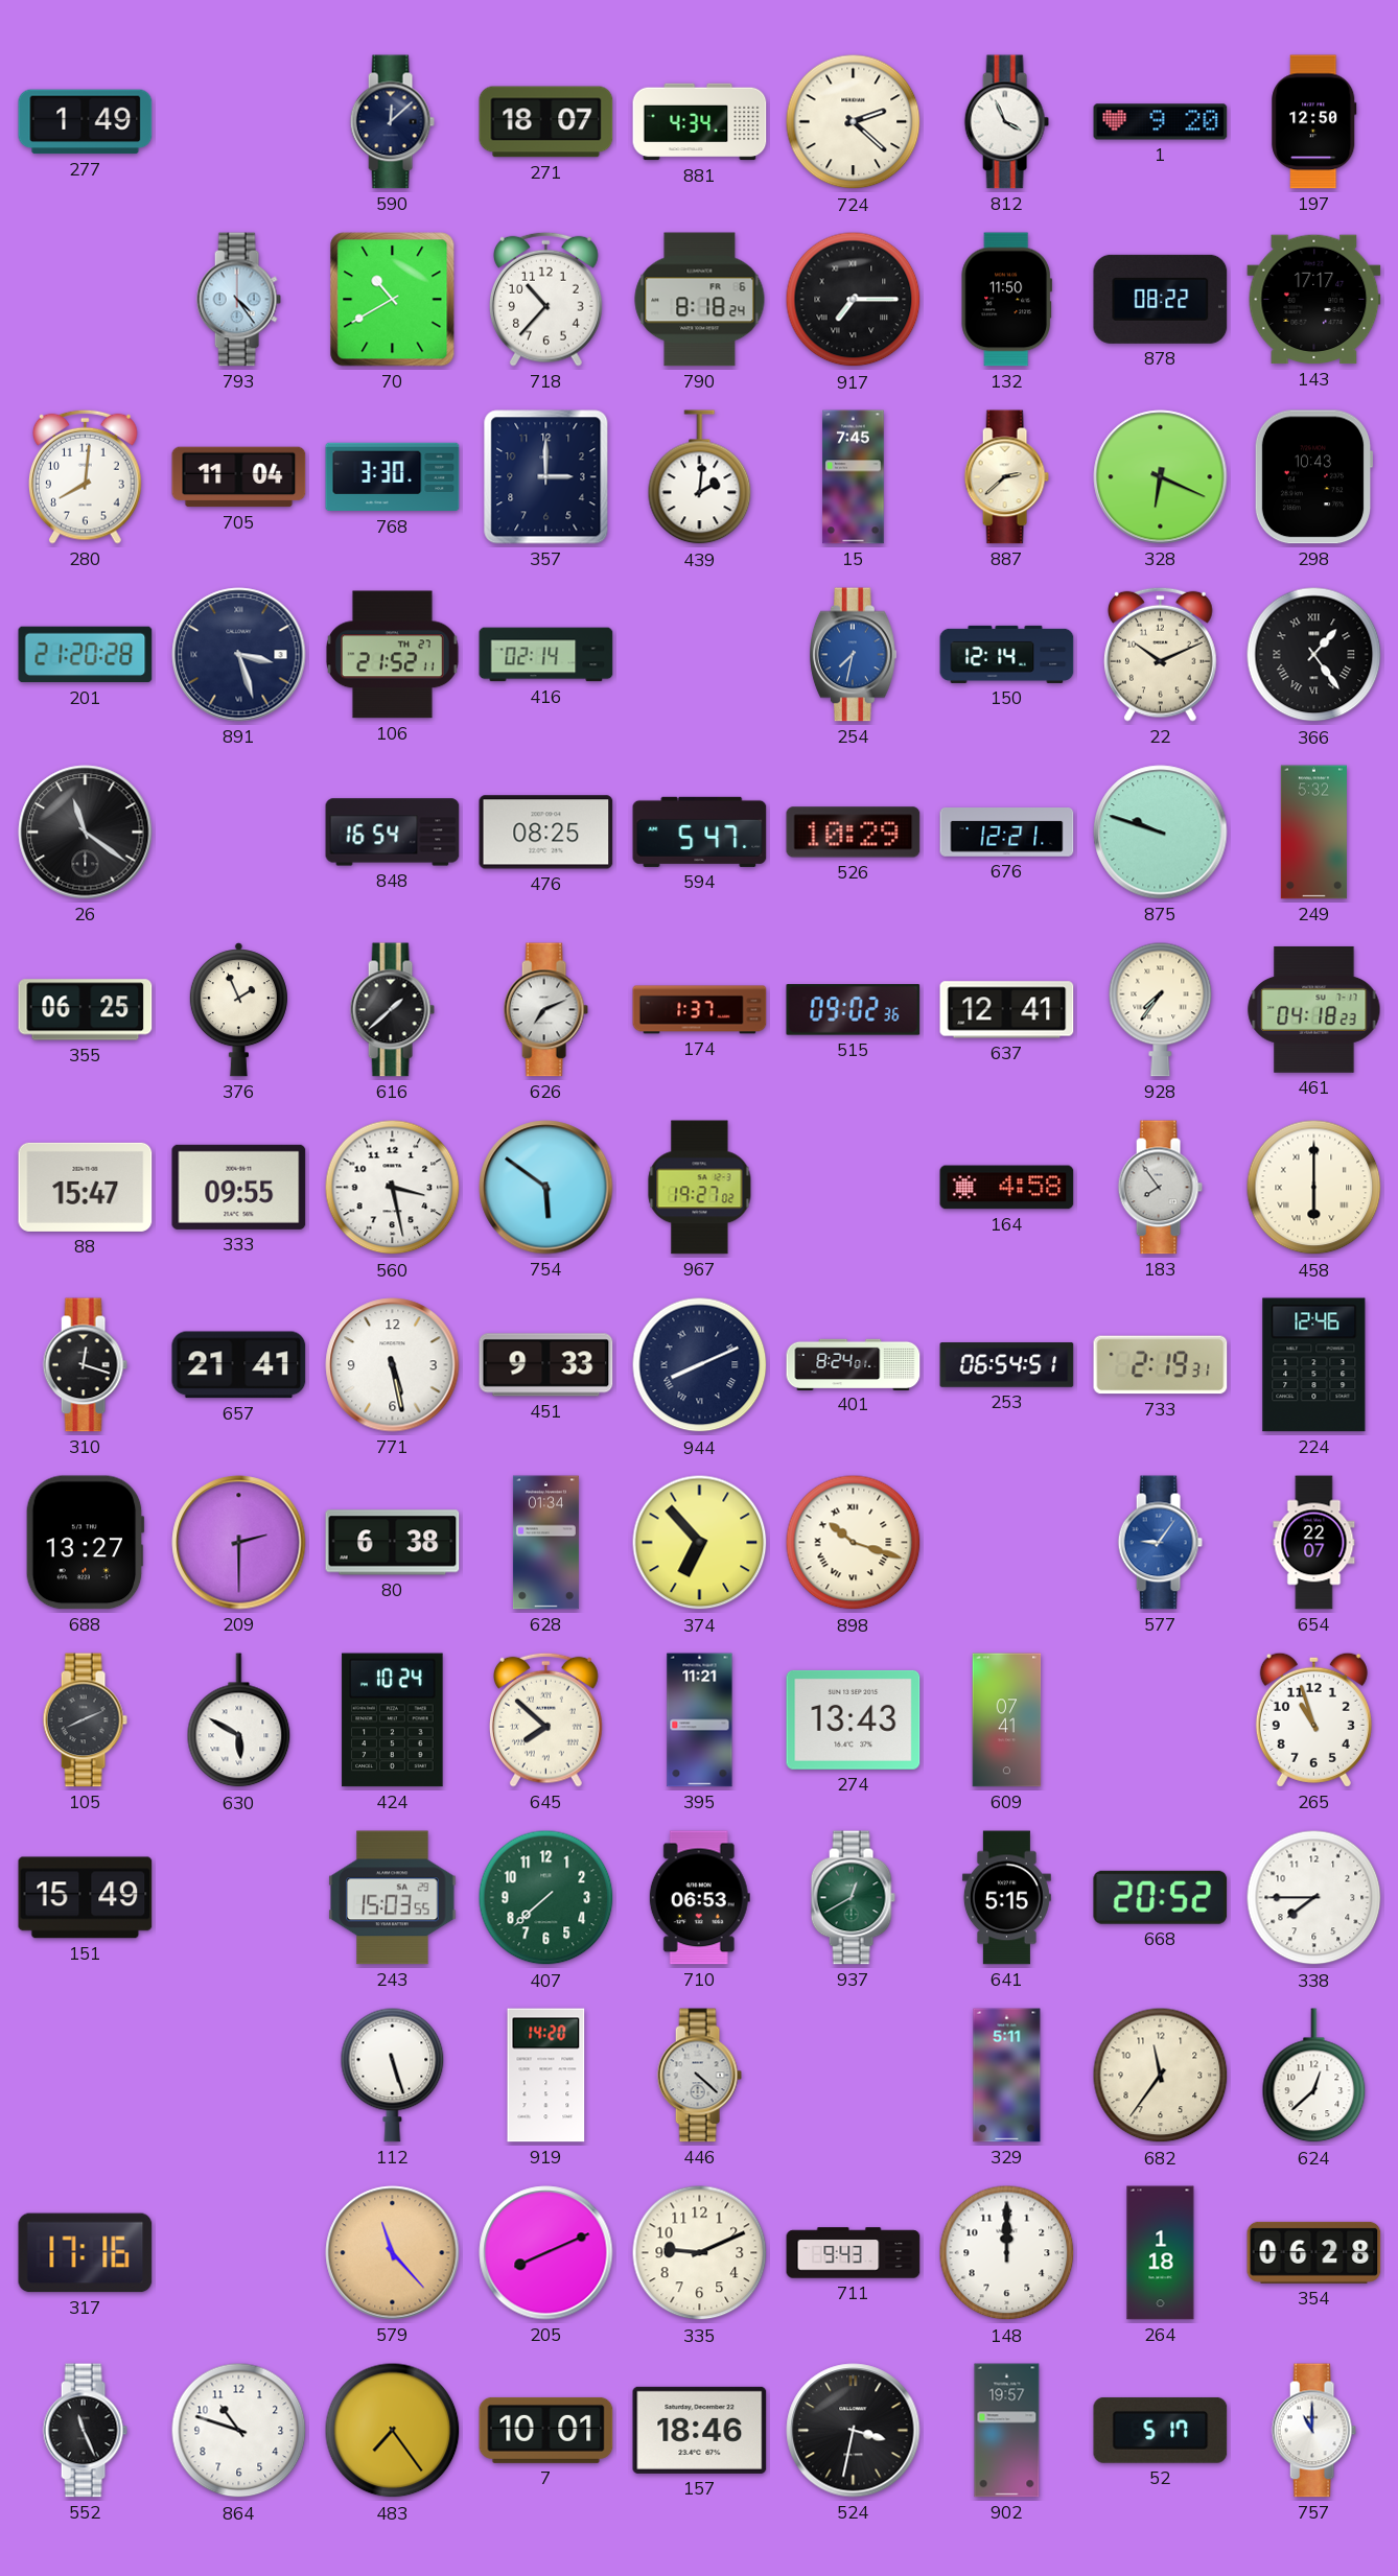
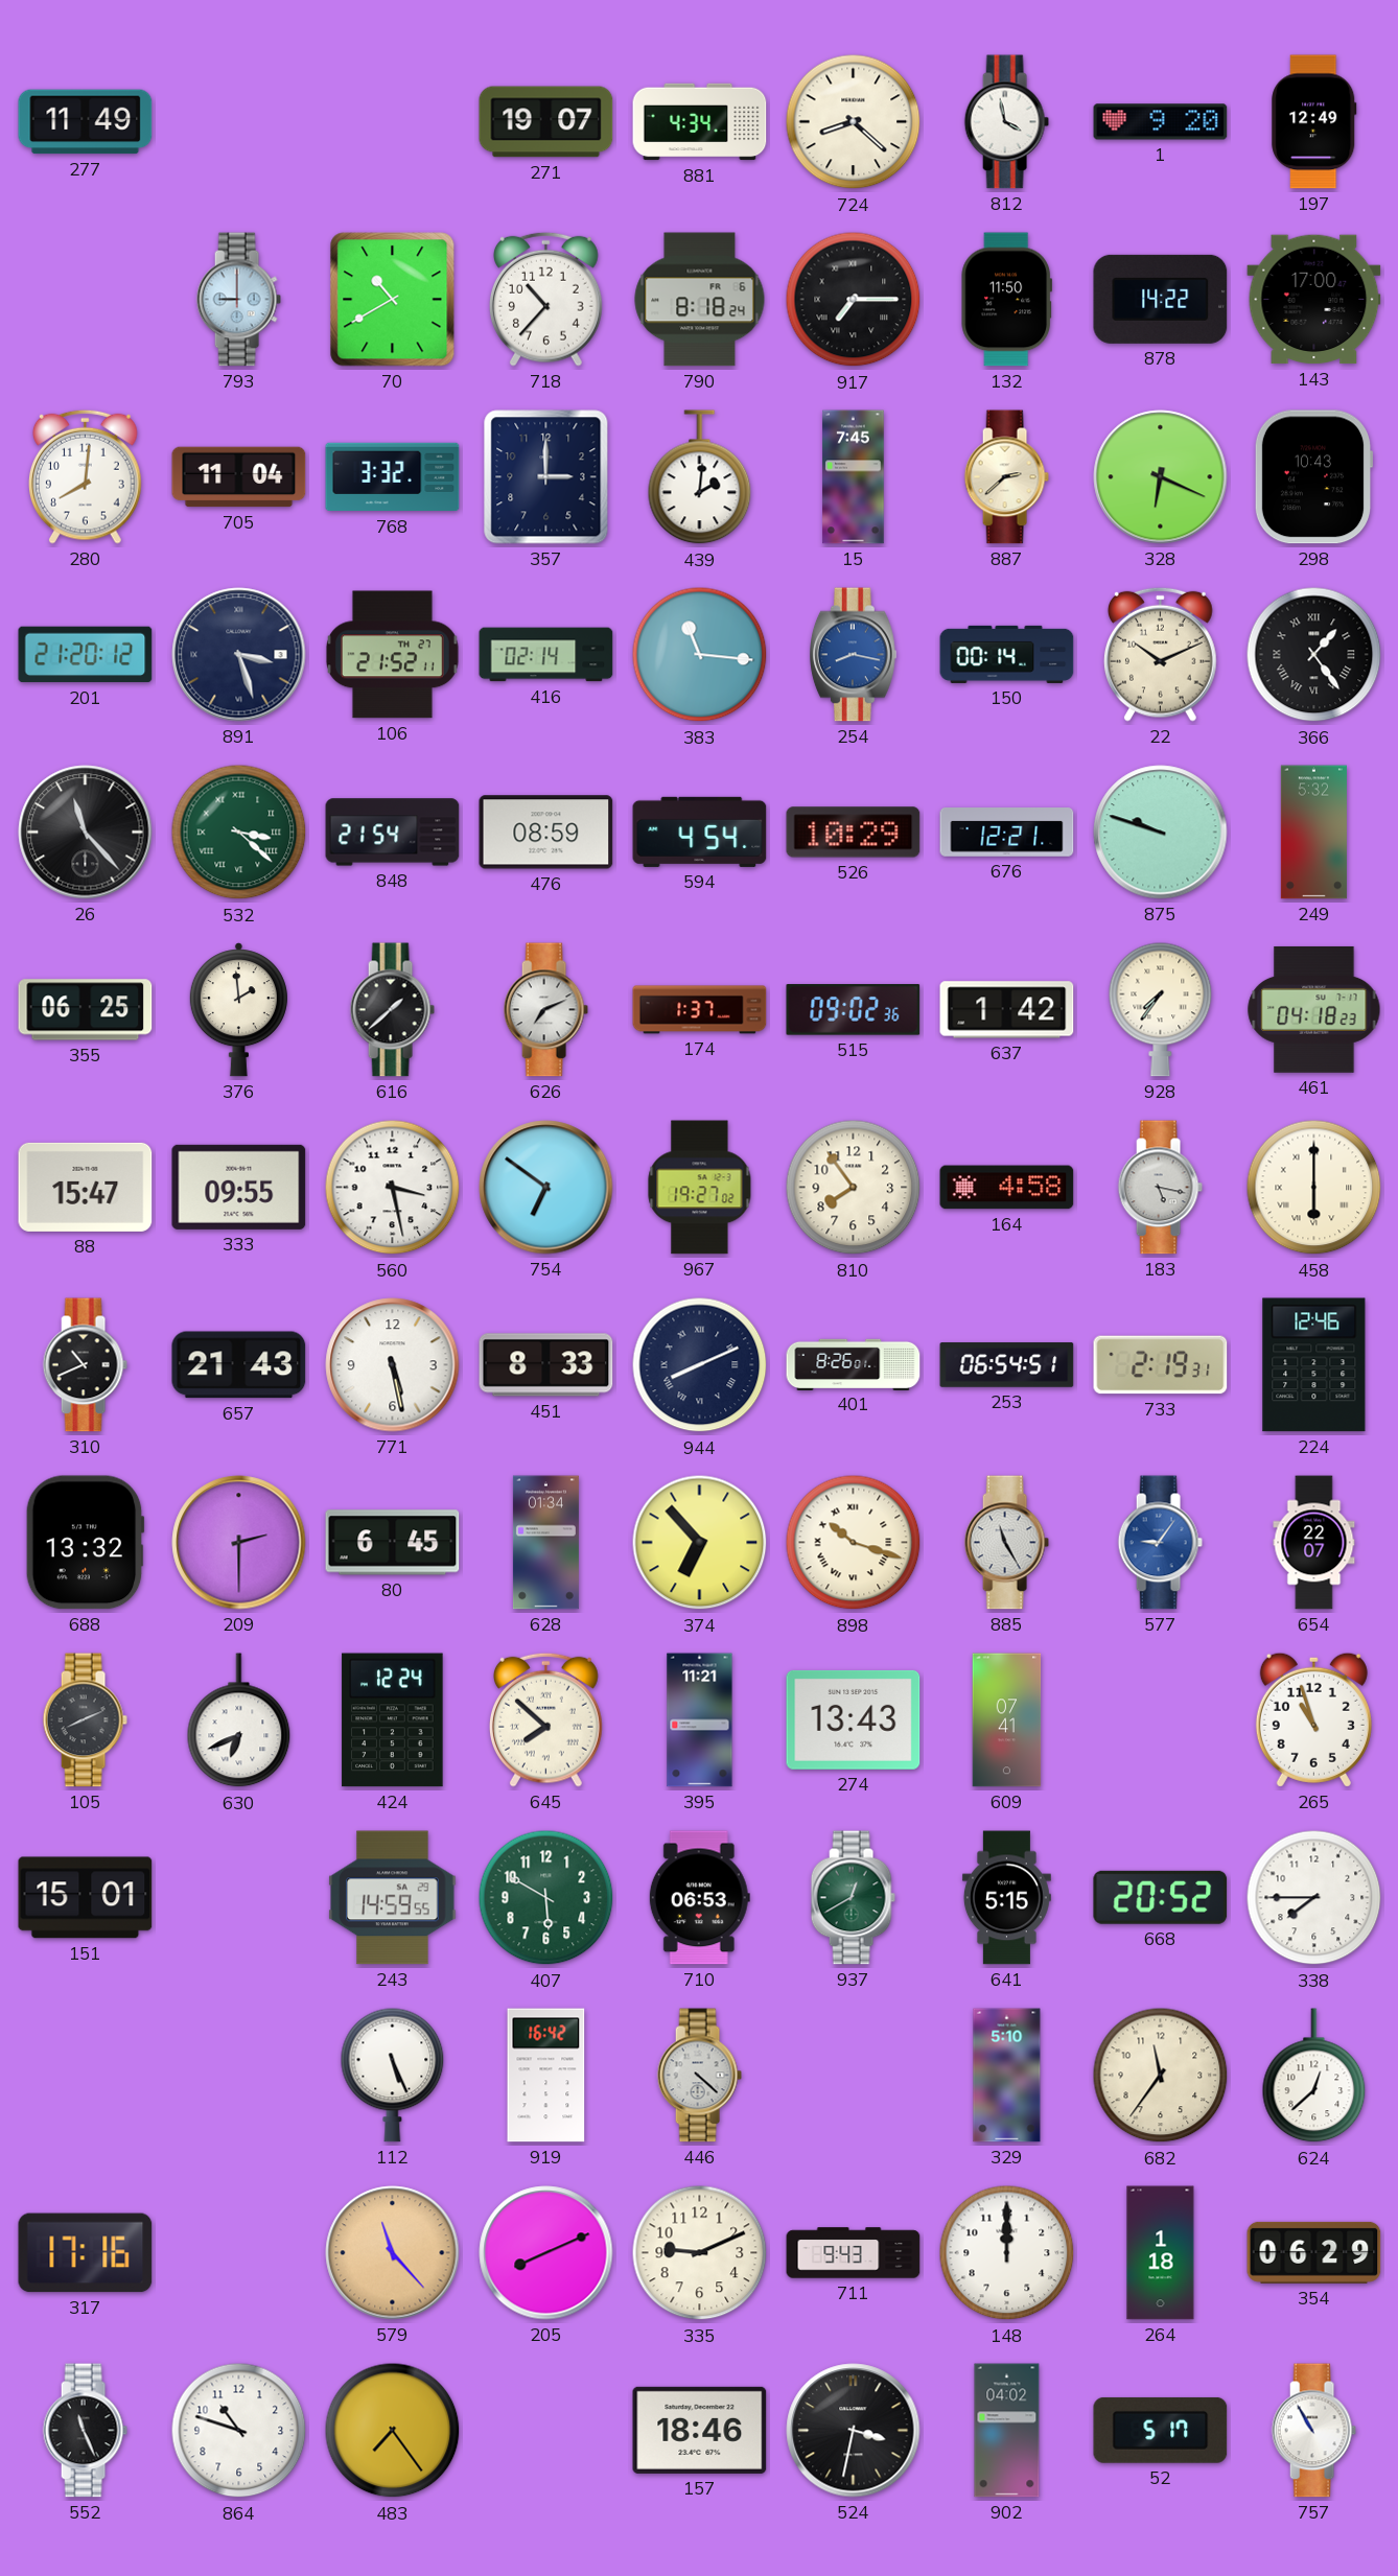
277: 1:49 -> 11:49
590: 12:08 -> none
271: 18:07 -> 19:07
724: 2:22 -> 8:22
812: 3:56 -> 3:58
197: 12:50 -> 12:49
793: 4:24 -> 9:00
878: 08:22 -> 14:22
143: 17:17 -> 17:00
768: 3:30 -> 3:32
201: 21:20:28 -> 21:20:12
383: none -> 11:16
254: 7:32 -> 8:17
150: 12:14 -> 00:14
26: 11:21 -> 11:23
532: none -> 3:22
848: 16:54 -> 21:54
476: 08:25 -> 08:59
594: 5:47 -> 4:54
376: 1:56 -> 1:59
637: 12:41 -> 1:42
754: 5:51 -> 6:51
810: none -> 7:54
183: 7:54 -> 5:17
310: 12:18 -> 10:41
657: 21:41 -> 21:43
451: 9:33 -> 8:33
401: 8:24 -> 8:26
688: 13:27 -> 13:32
80: 6:38 -> 6:45
885: none -> 11:25
630: 5:50 -> 6:41
424: 10:24 -> 12:24
151: 15:49 -> 15:01
243: 15:03 -> 14:59
407: 7:38 -> 5:50
112: 5:27 -> 5:26
919: 14:20 -> 16:42
329: 5:11 -> 5:10
354: 06:28 -> 06:29
7: 10:01 -> none
902: 19:57 -> 04:02
757: 11:00 -> 10:55
